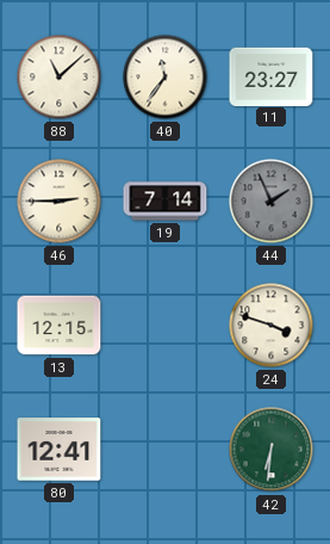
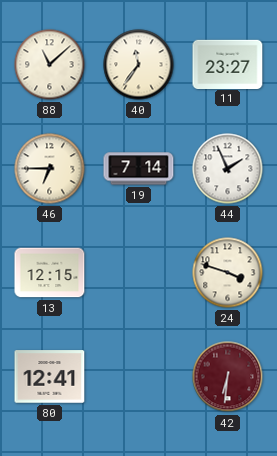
46: 2:45 -> 6:45
44 dial: grey -> white
42 dial: green -> burgundy
